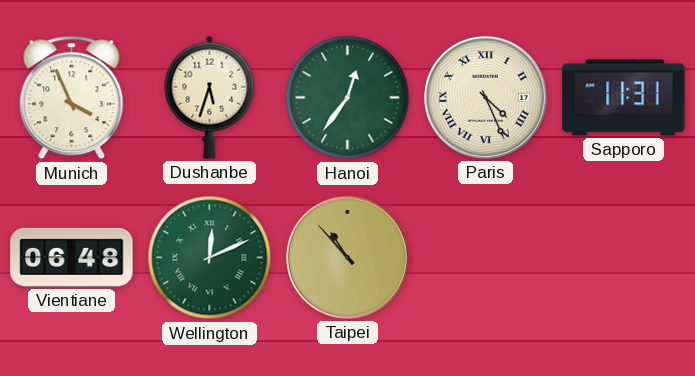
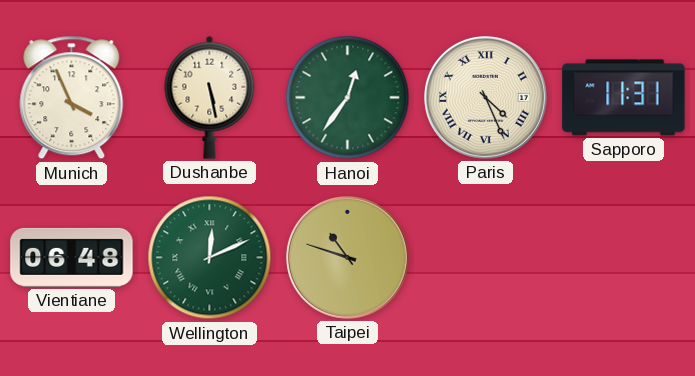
Dushanbe: 5:33 -> 5:28
Taipei: 10:53 -> 10:48
